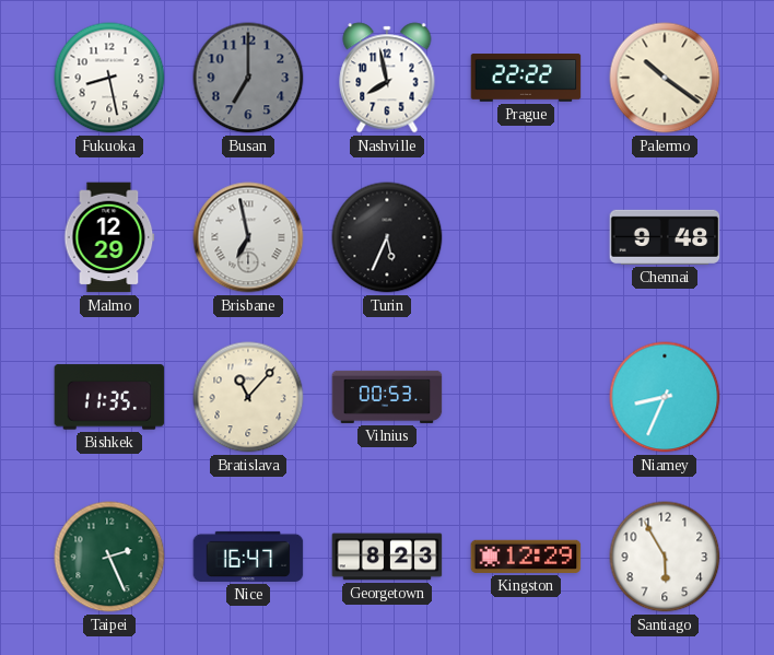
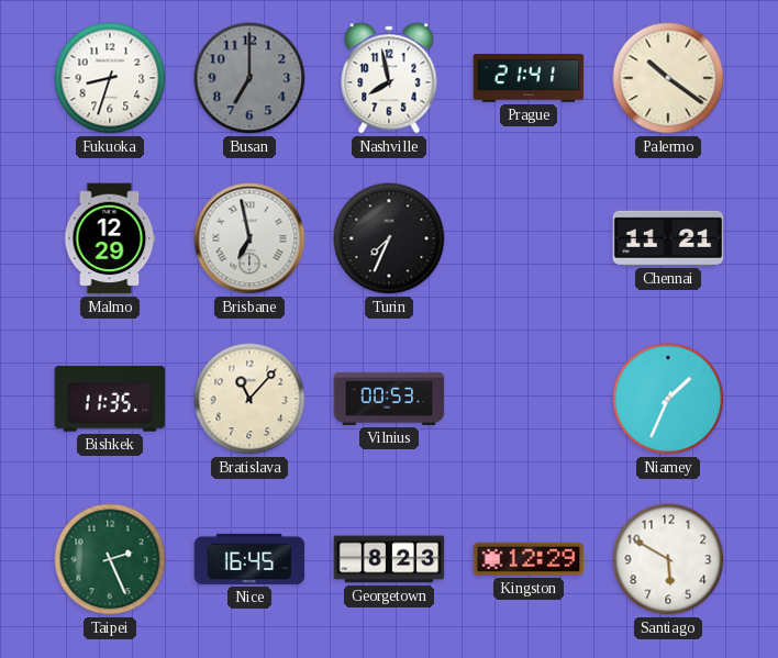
Fukuoka: 8:28 -> 8:33
Prague: 22:22 -> 21:41
Turin: 5:34 -> 7:34
Chennai: 9:48 -> 11:21
Niamey: 8:34 -> 1:34
Nice: 16:47 -> 16:45
Santiago: 5:55 -> 5:50
